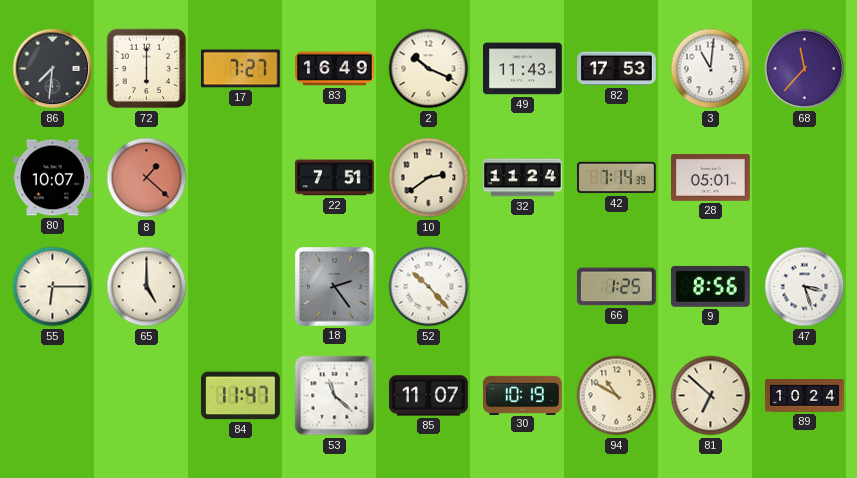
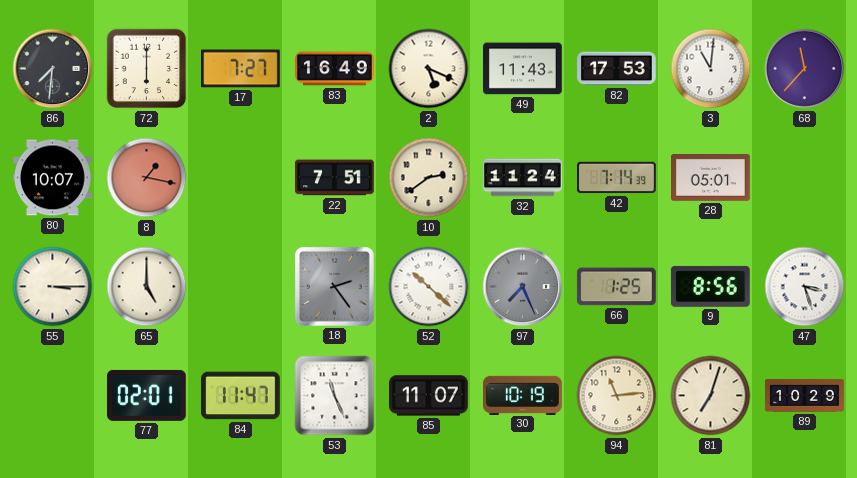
2: 10:19 -> 5:19
8: 1:22 -> 1:17
55: 6:15 -> 3:15
52: 10:23 -> 10:22
97: none -> 7:26
77: none -> 02:01
53: 11:22 -> 11:26
94: 10:50 -> 11:14
81: 6:52 -> 7:03
89: 10:24 -> 10:29
